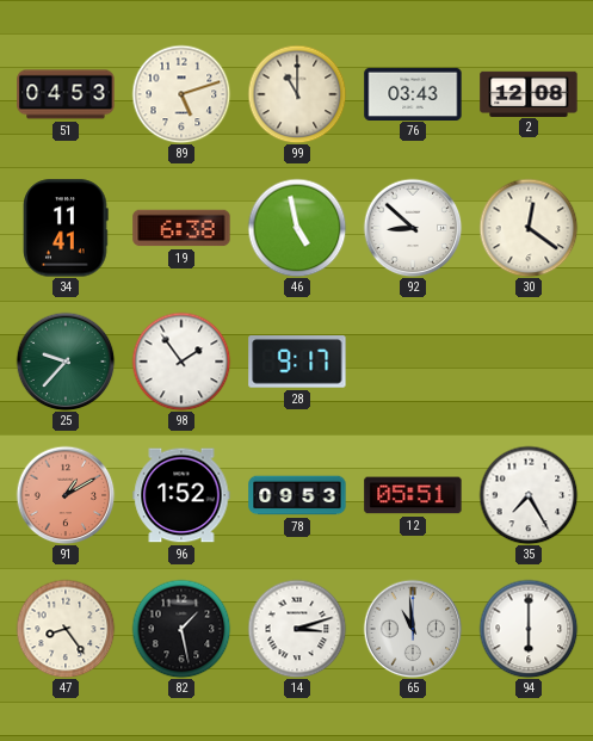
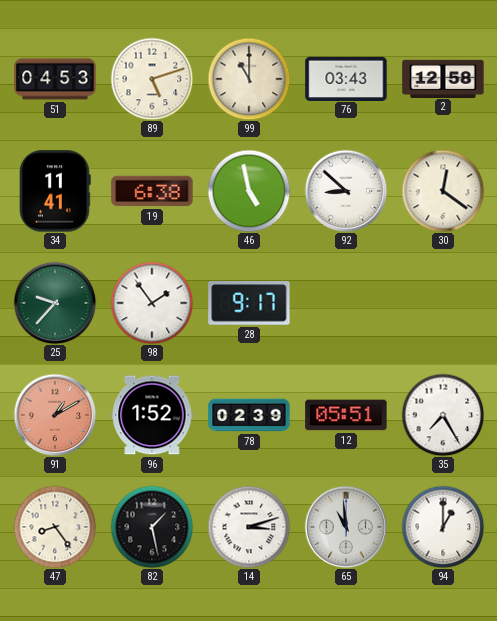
2: 12:08 -> 12:58
78: 09:53 -> 02:39
94: 6:00 -> 1:00
